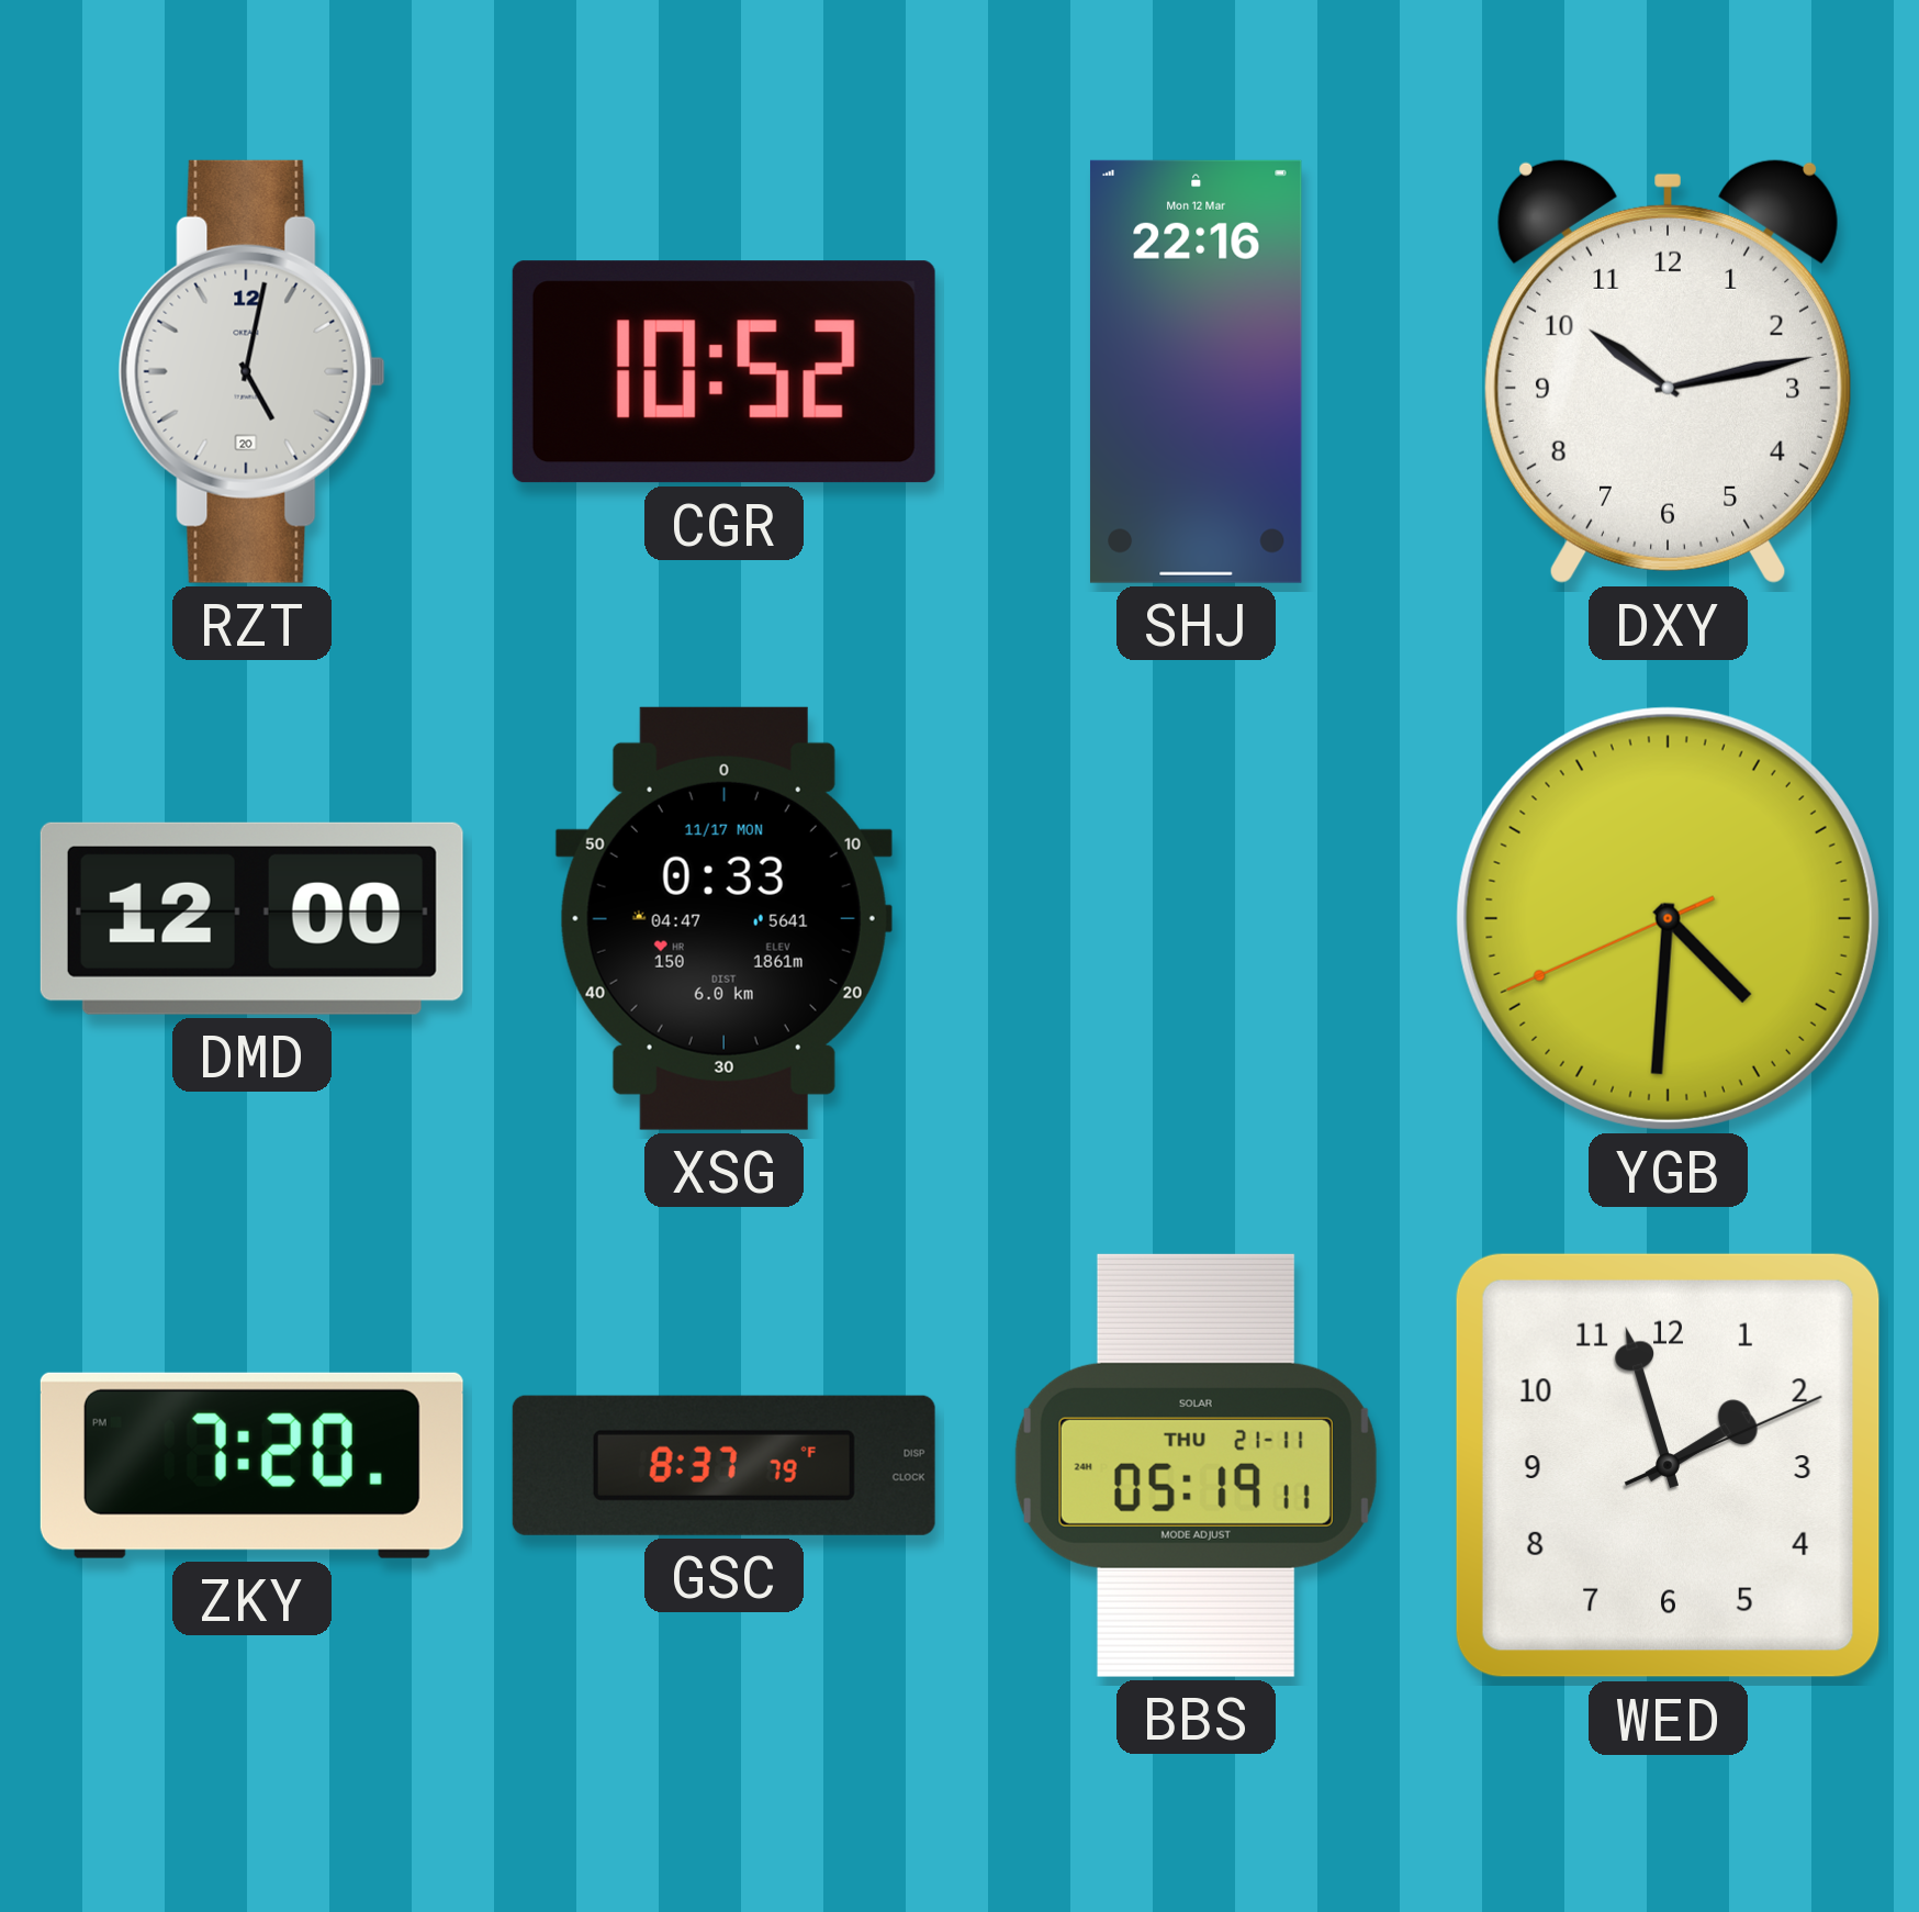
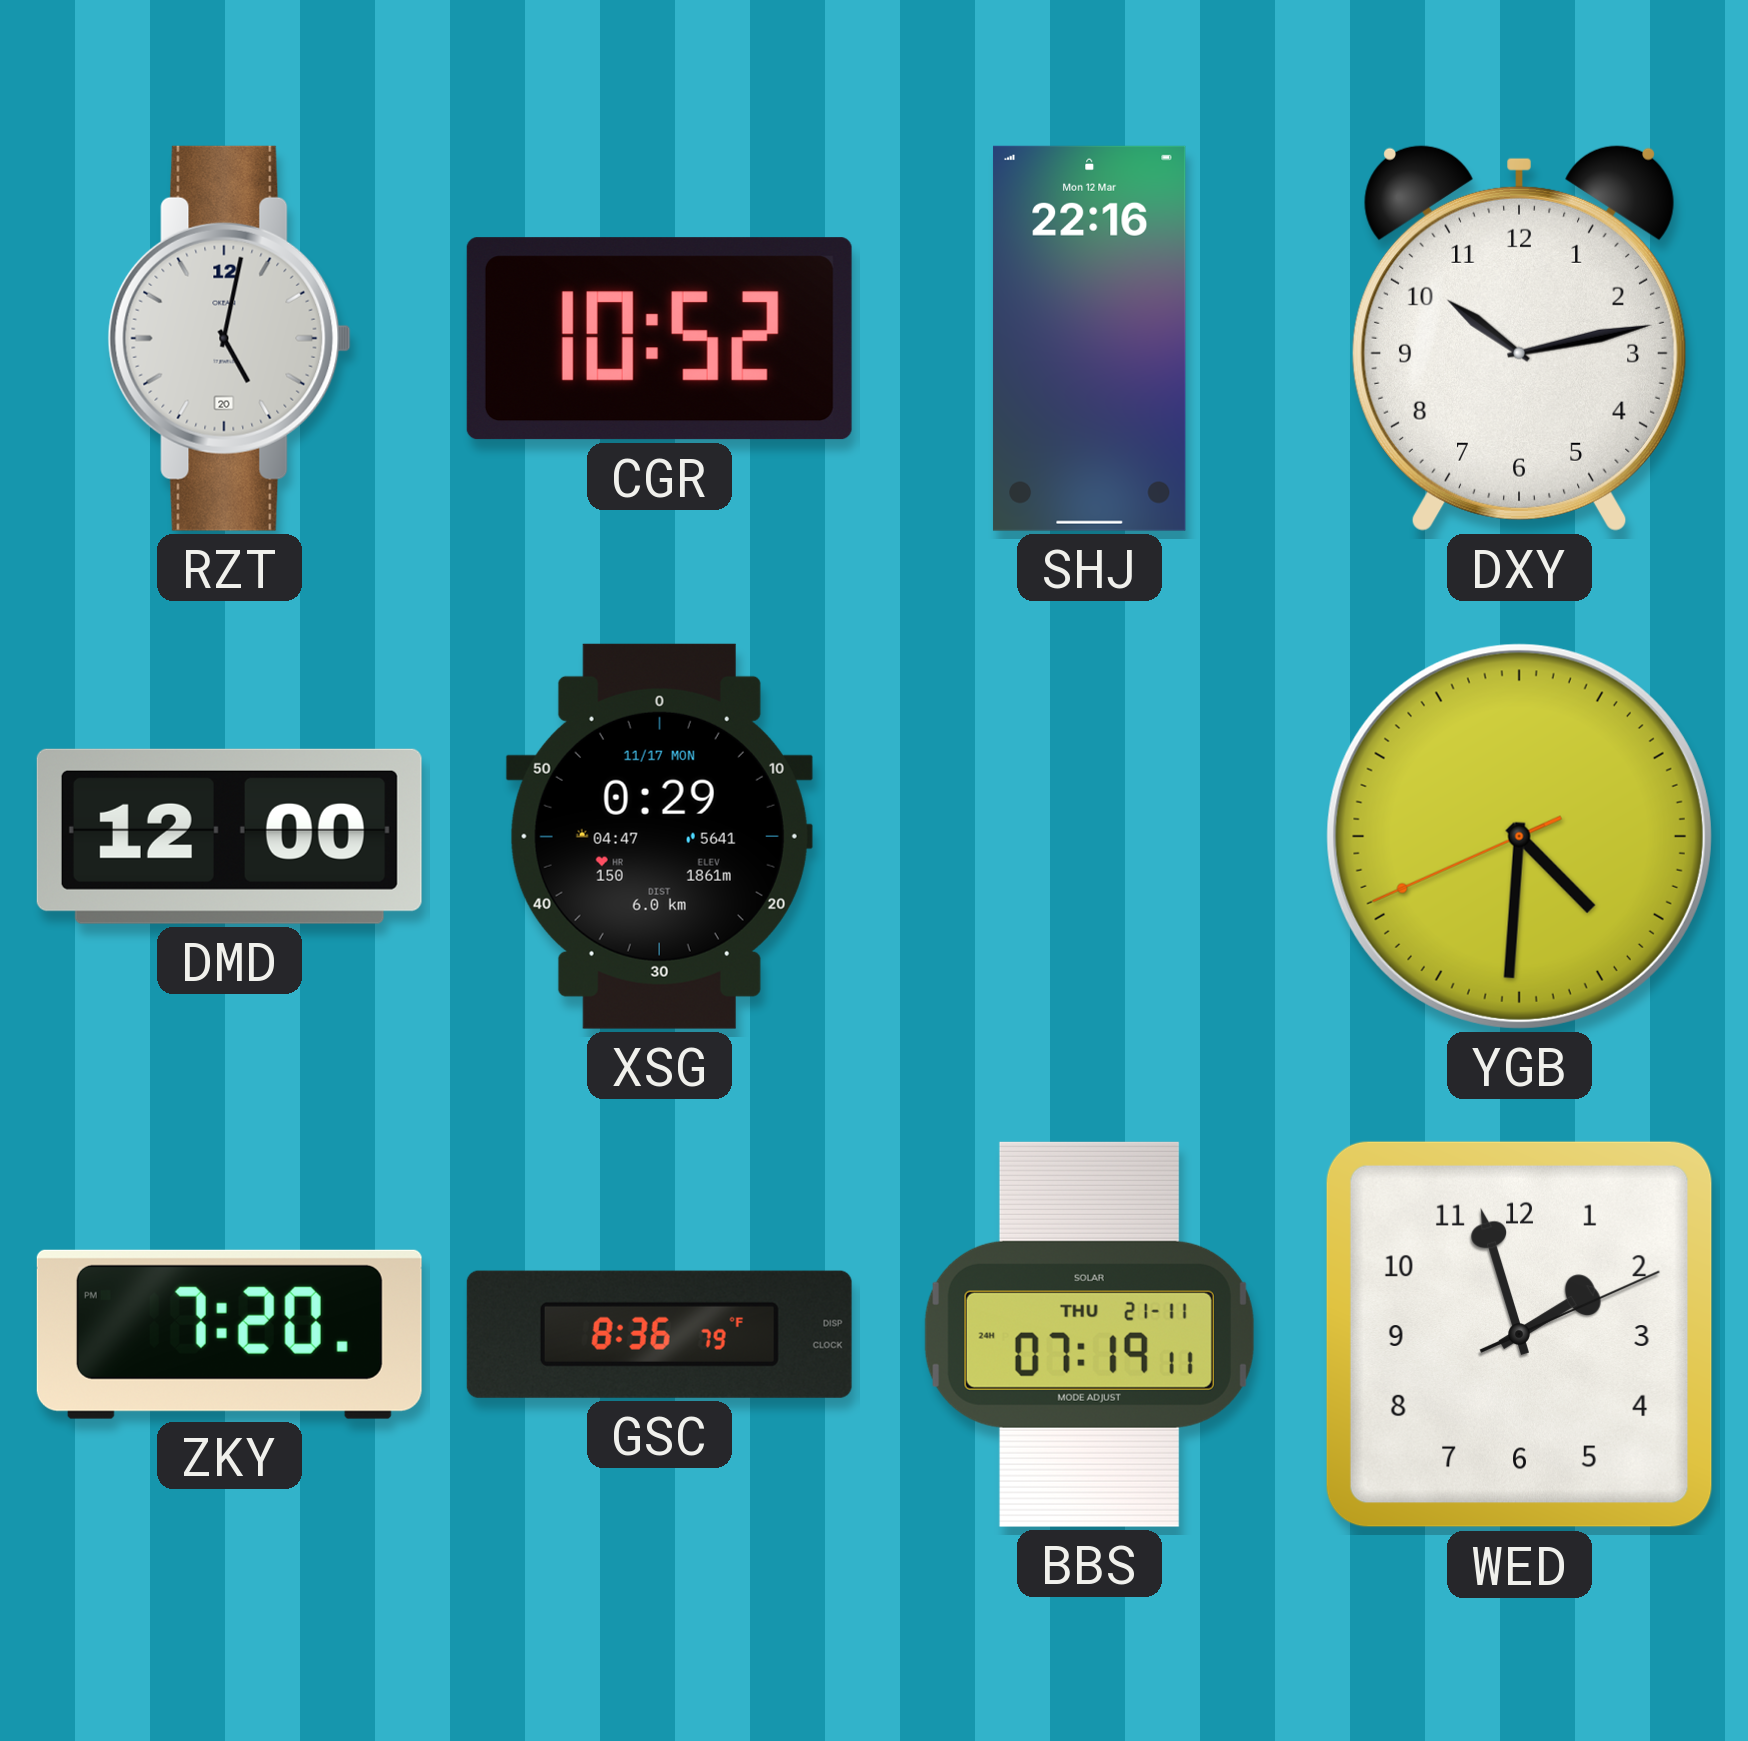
XSG: 0:33 -> 0:29
GSC: 8:37 -> 8:36
BBS: 05:19 -> 07:19
